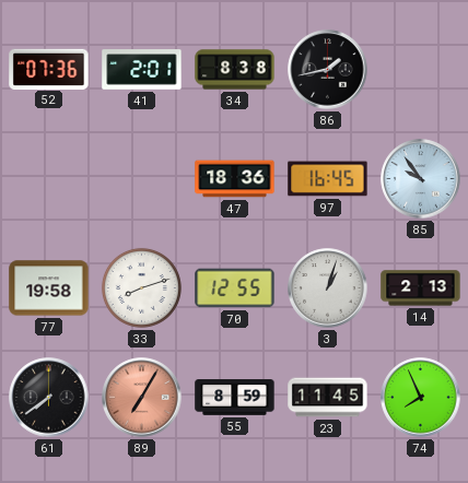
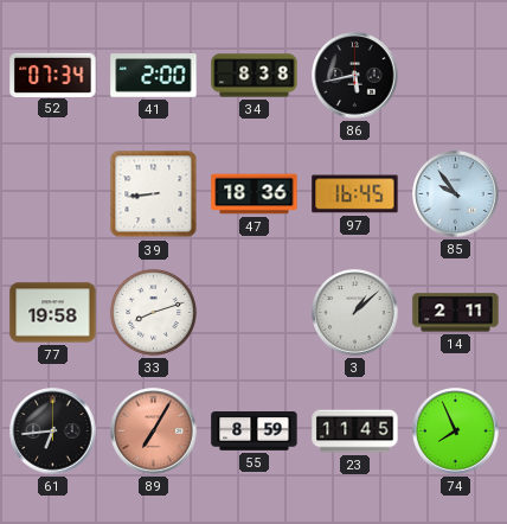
52: 07:36 -> 07:34
41: 2:01 -> 2:00
86: 1:43 -> 5:43
39: none -> 8:44
70: 12:55 -> none
3: 1:03 -> 1:08
14: 2:13 -> 2:11
61: 7:39 -> 6:44
